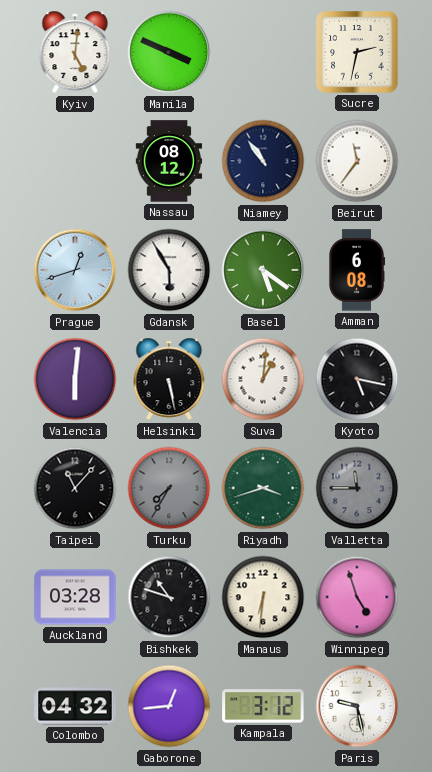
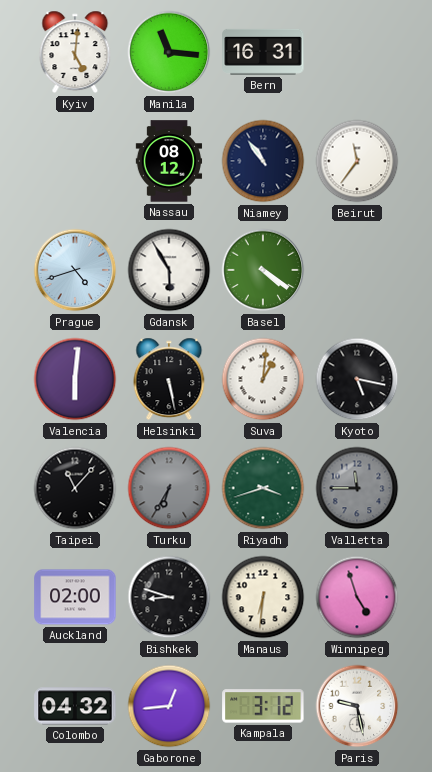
Manila: 3:49 -> 11:16
Bern: none -> 16:31
Sucre: 2:32 -> none
Prague: 12:42 -> 4:42
Basel: 5:21 -> 4:21
Amman: 6:08 -> none
Turku: 7:35 -> 6:35
Auckland: 03:28 -> 02:00
Bishkek: 10:48 -> 8:48
